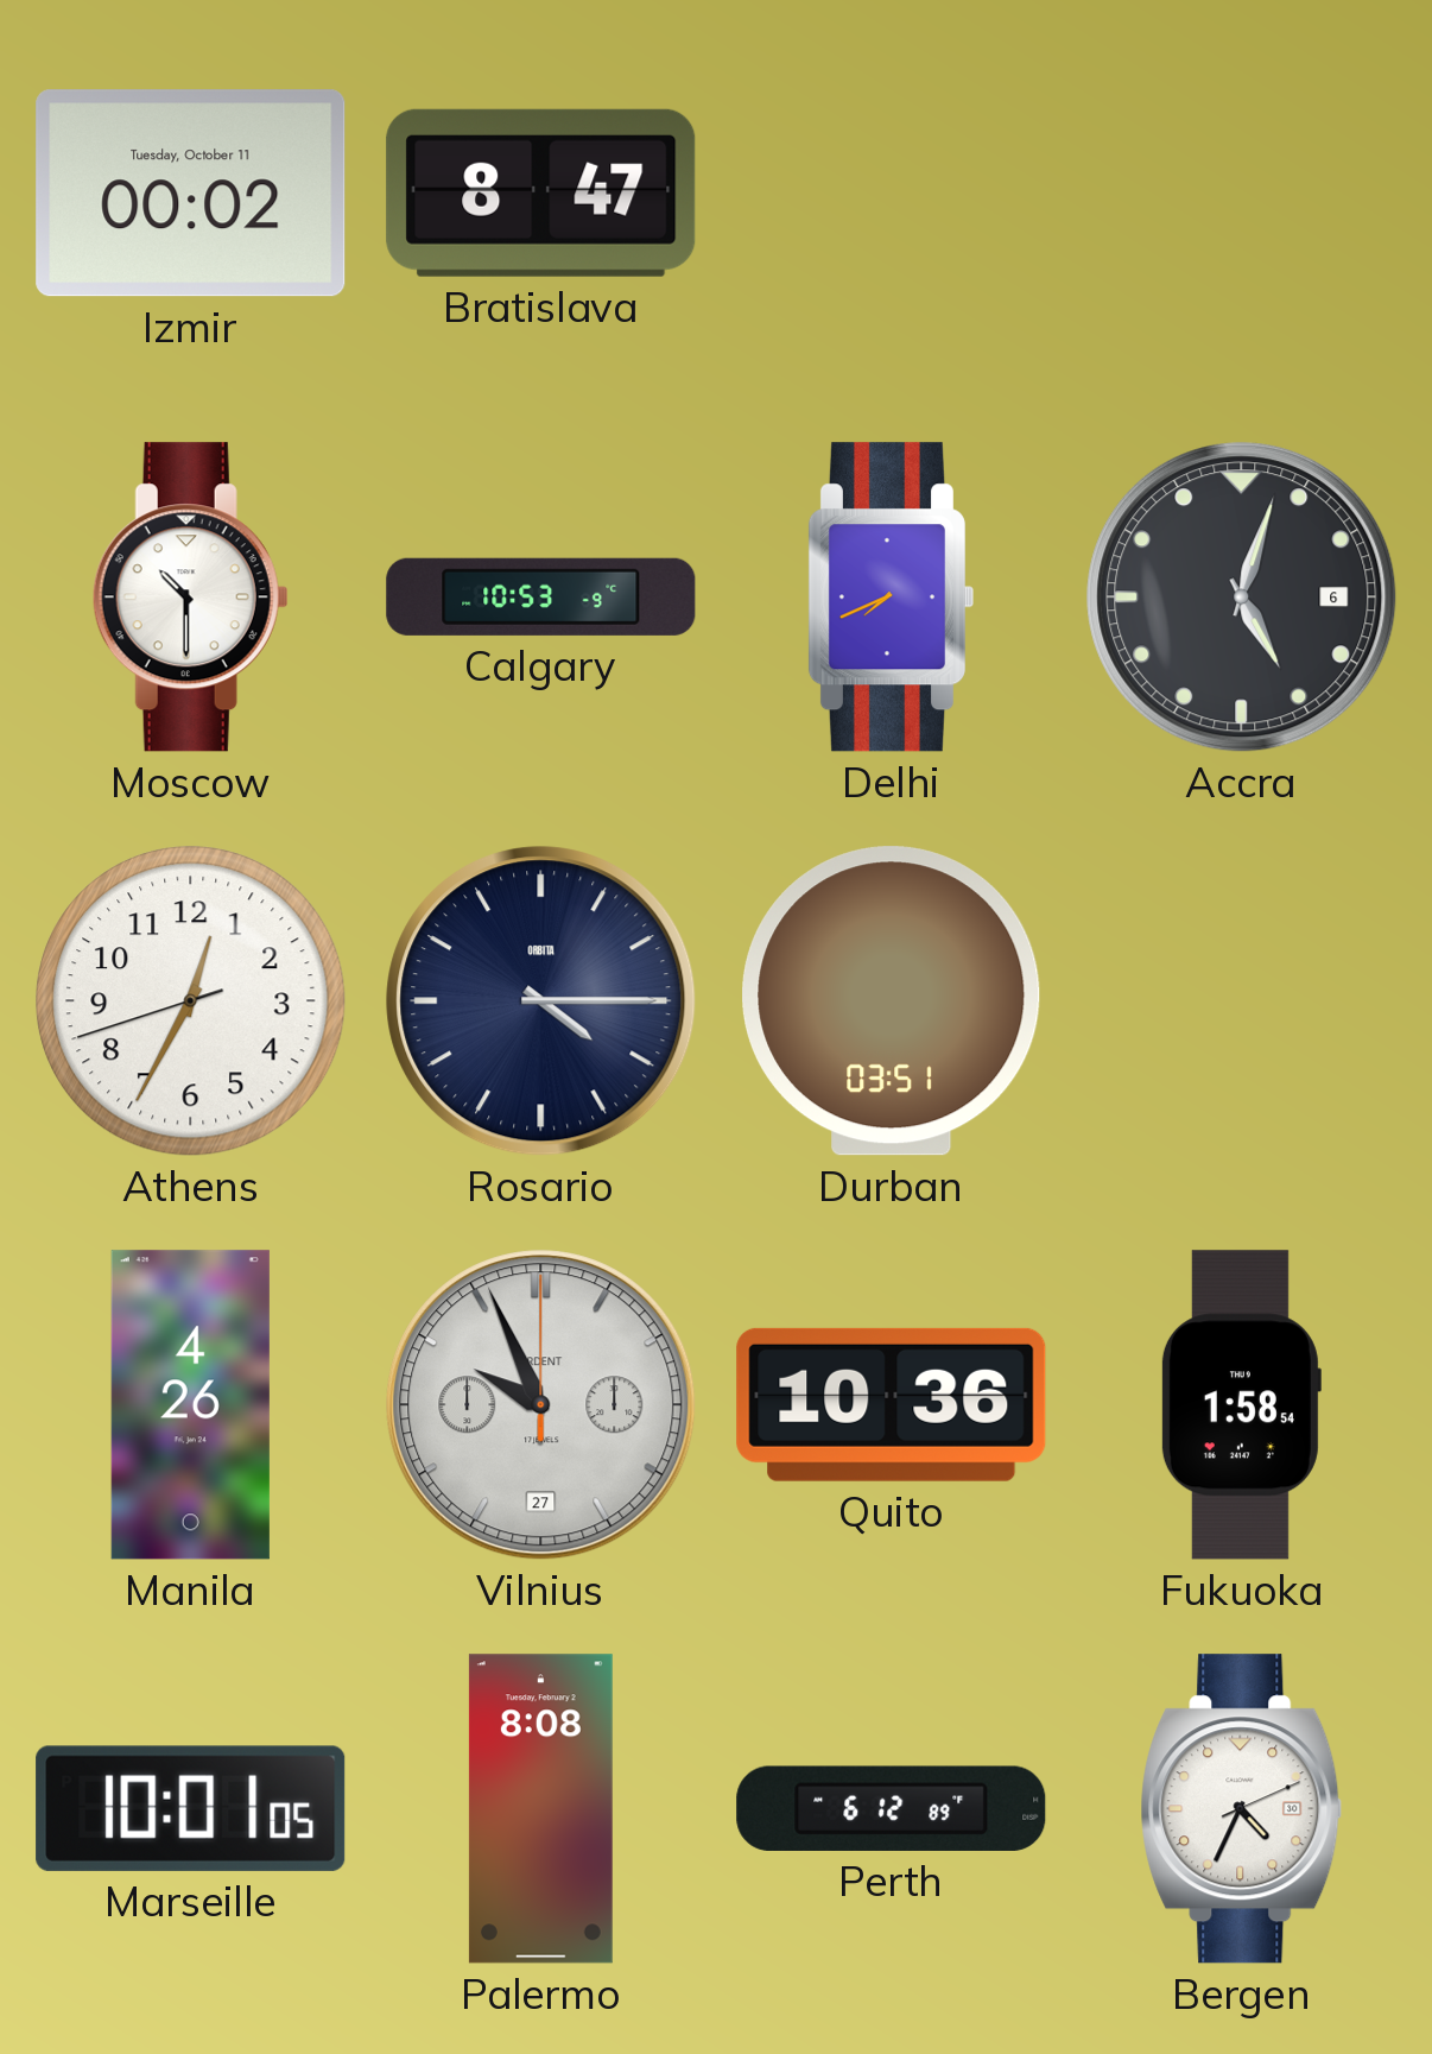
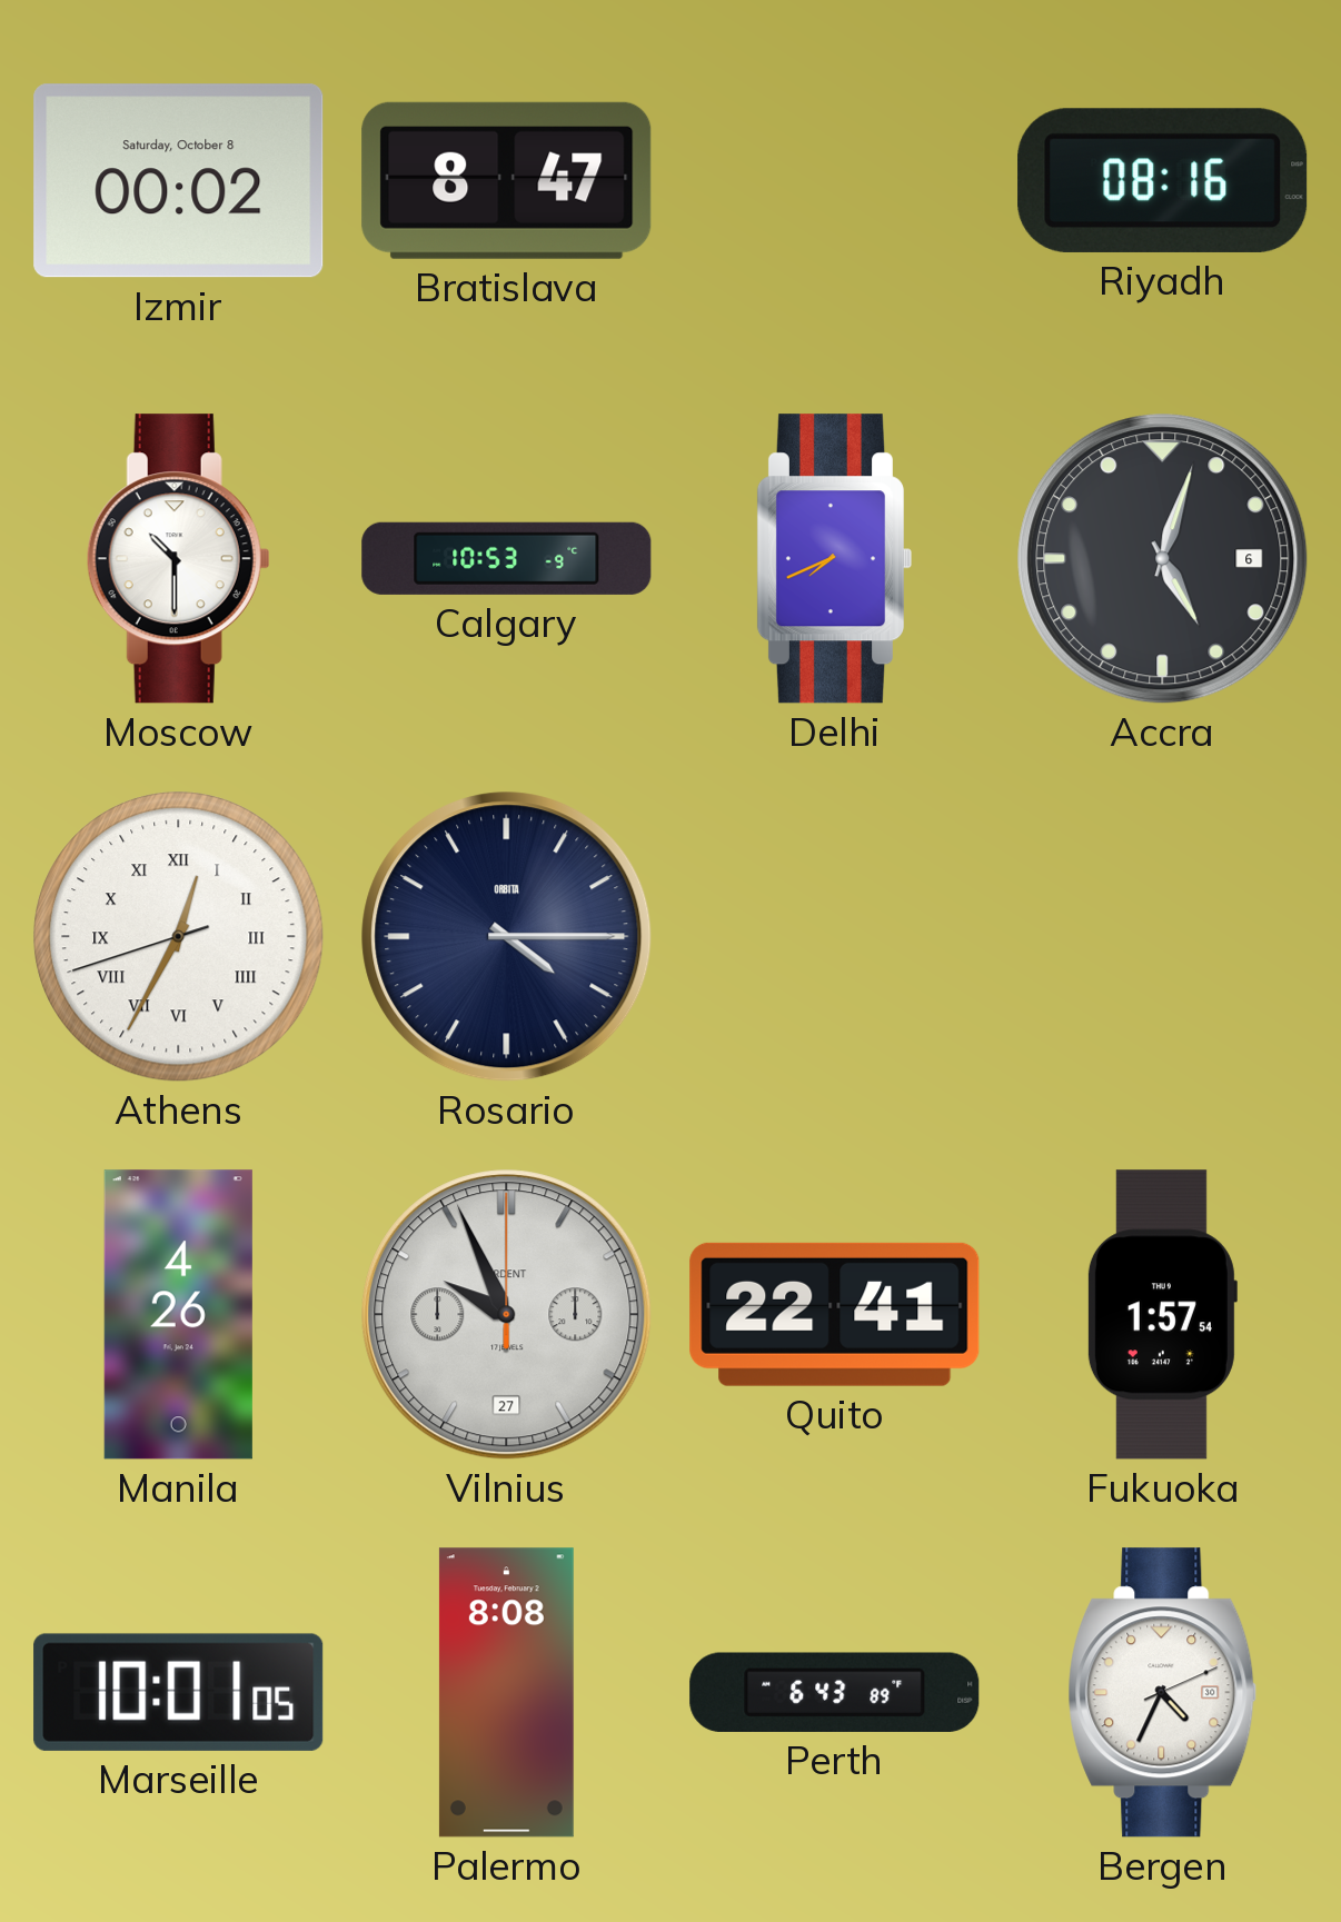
Izmir date: Tuesday, October 11 -> Saturday, October 8
Riyadh: none -> 08:16
Athens numerals: Arabic -> Roman
Durban: 03:51 -> none
Quito: 10:36 -> 22:41
Fukuoka: 1:58 -> 1:57
Perth: 6:12 -> 6:43
